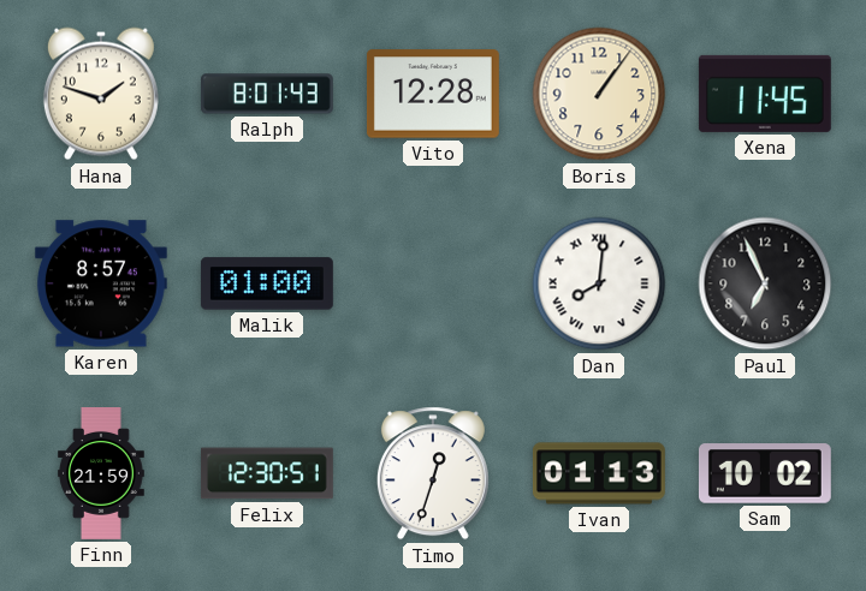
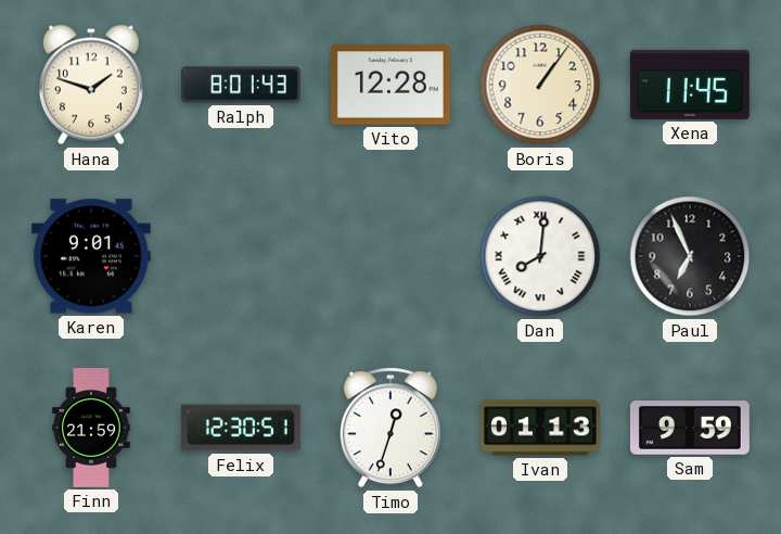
Karen: 8:57 -> 9:01
Malik: 01:00 -> none
Sam: 10:02 -> 9:59
